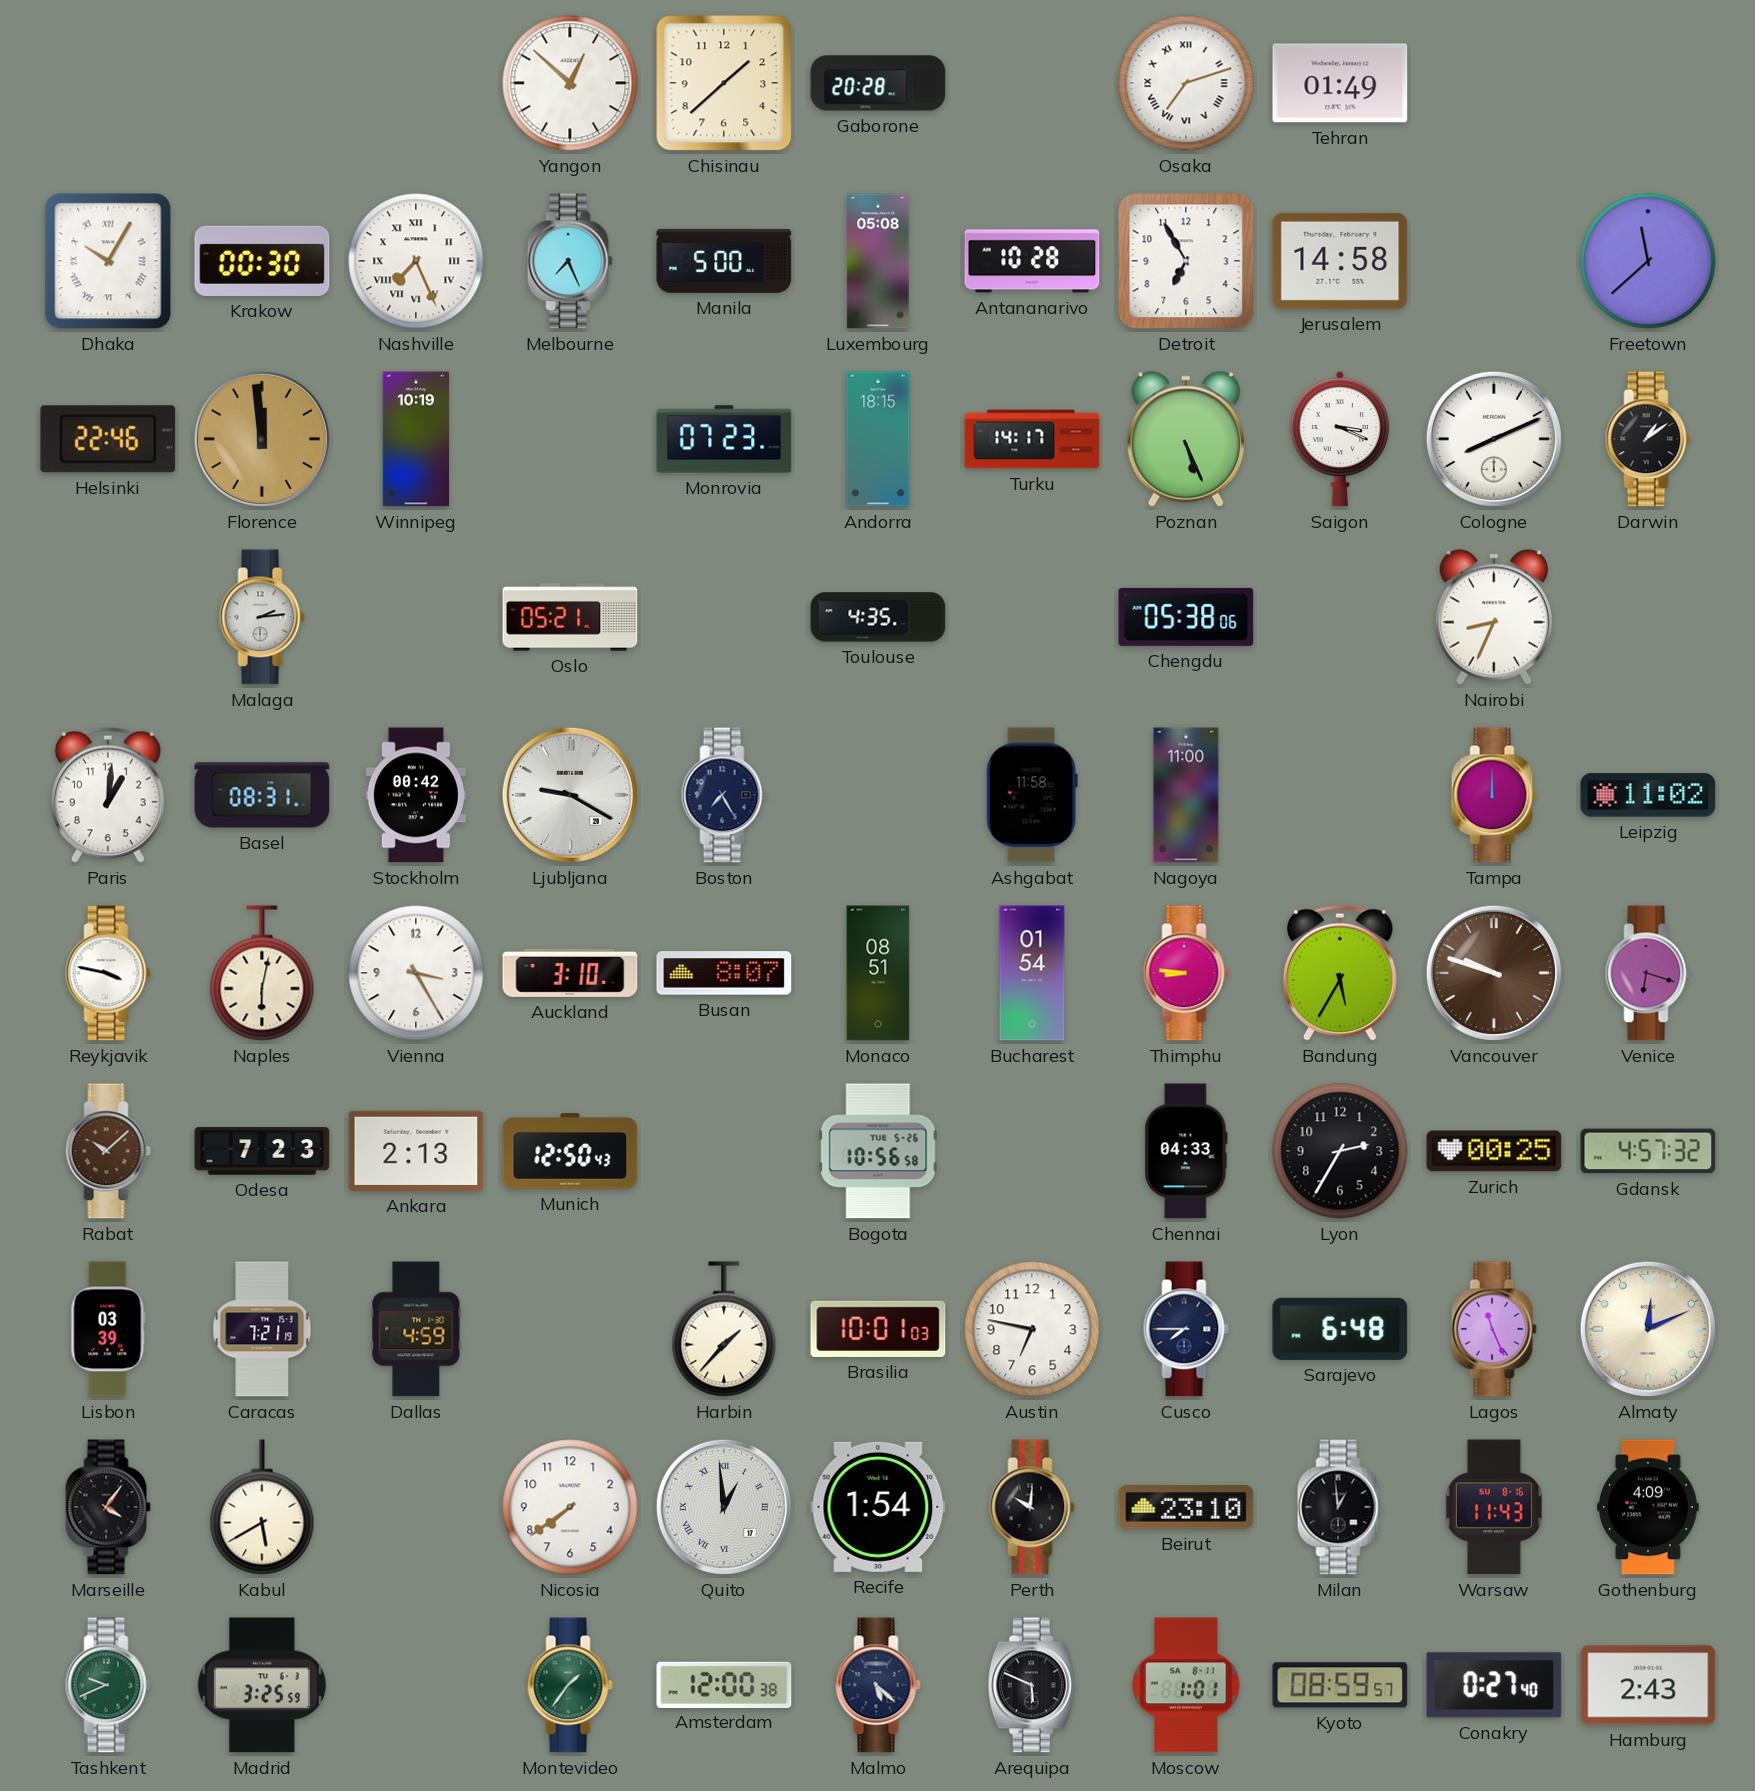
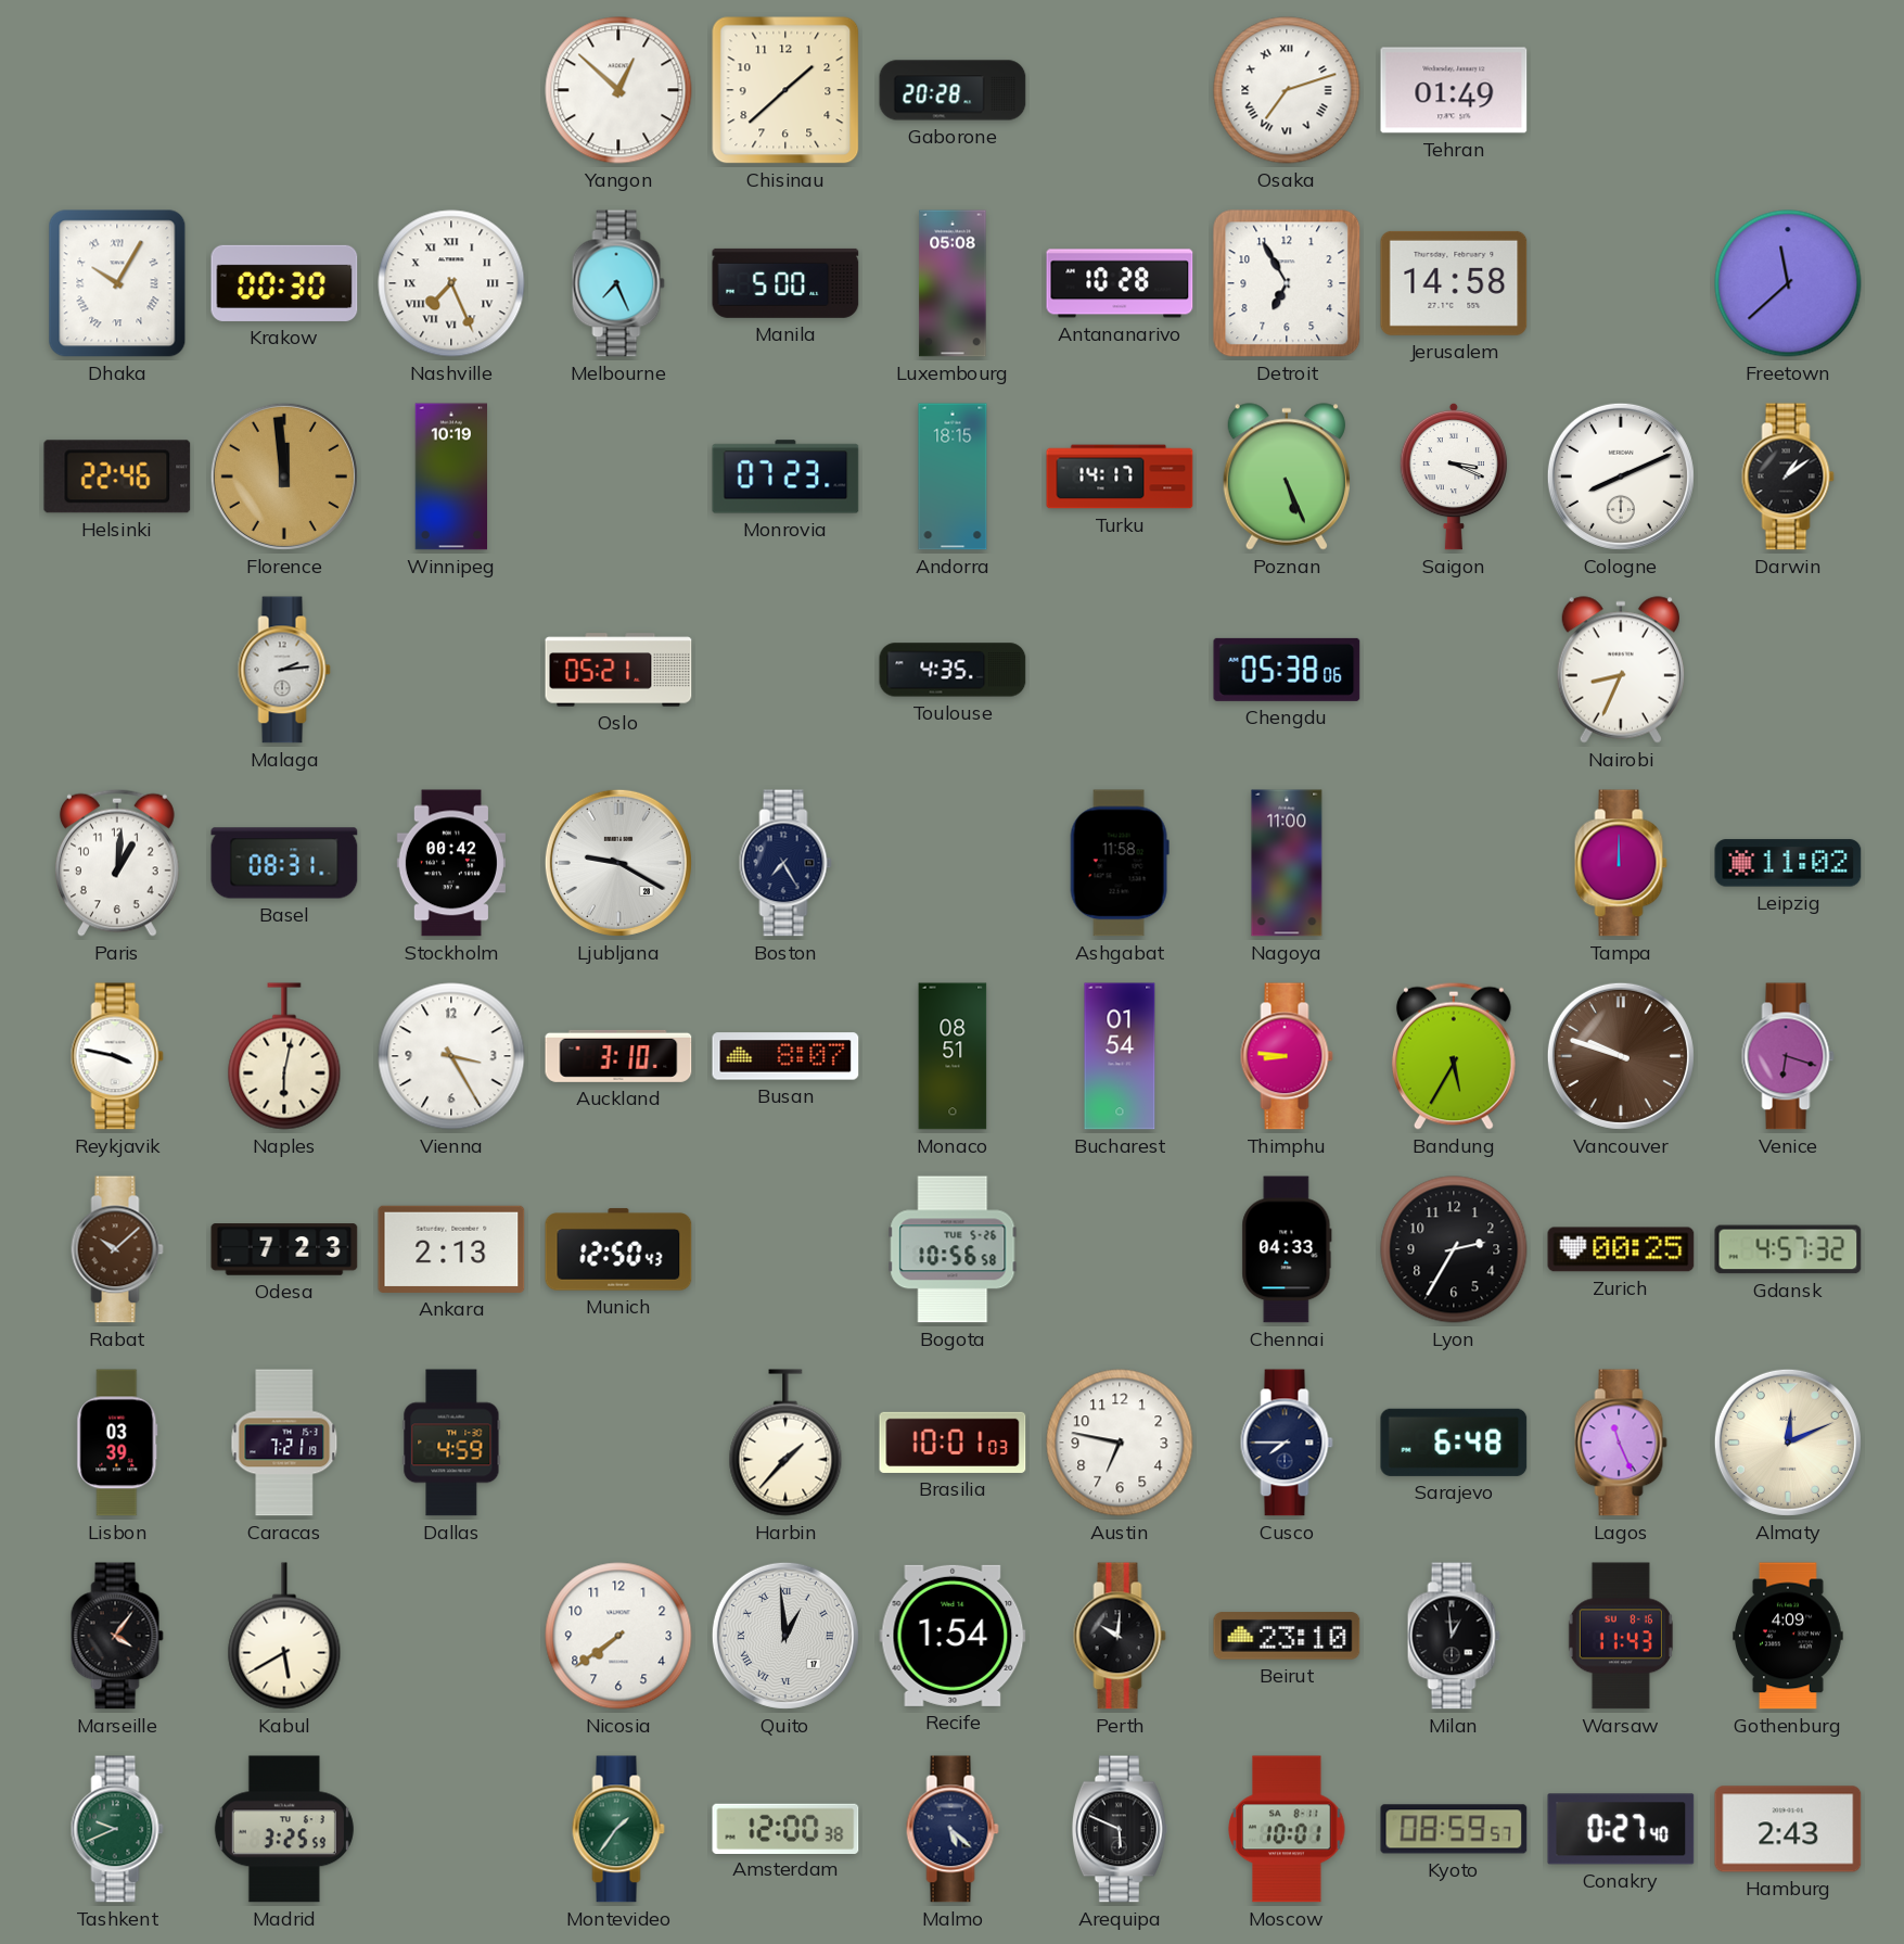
Moscow: 1:01 -> 10:01
